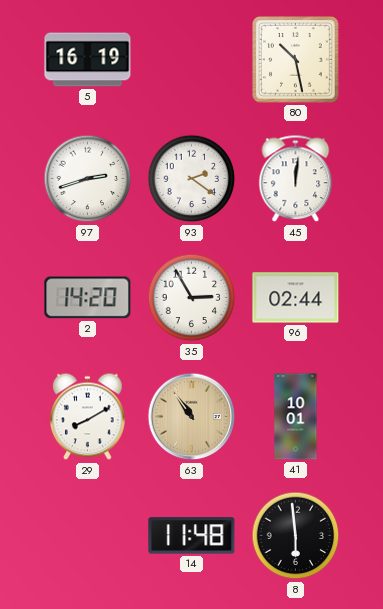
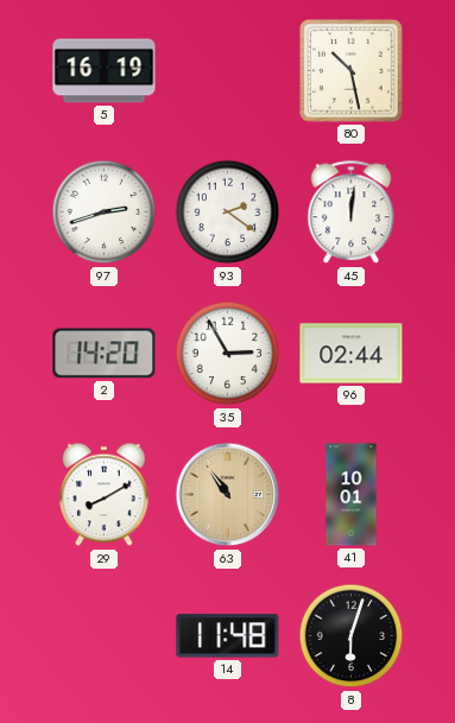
8: 5:59 -> 6:03
